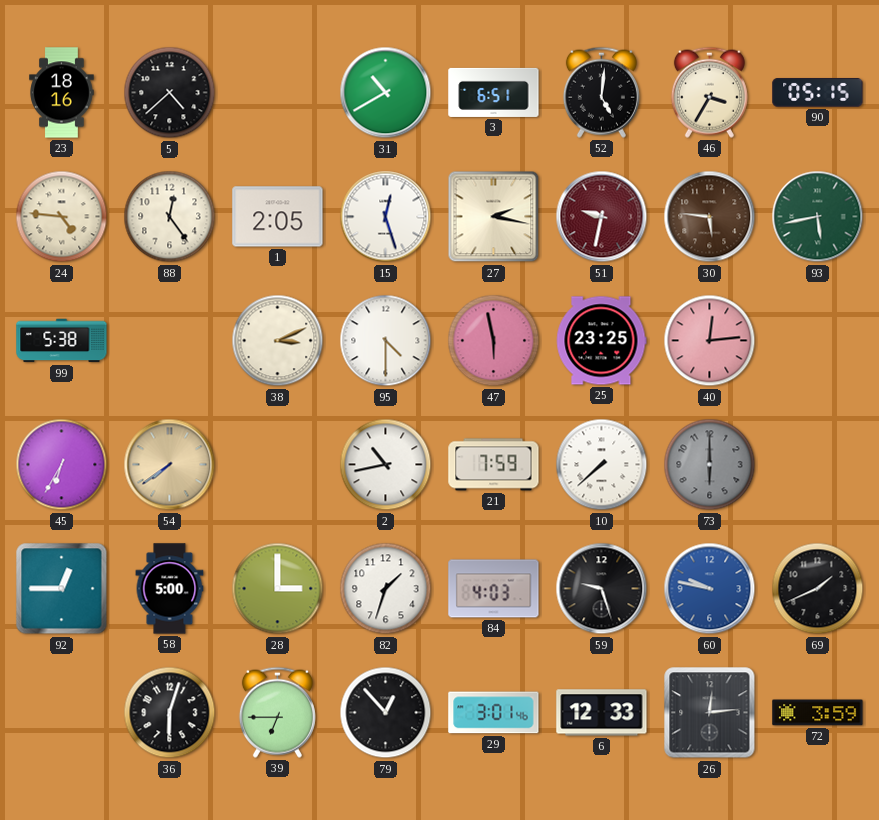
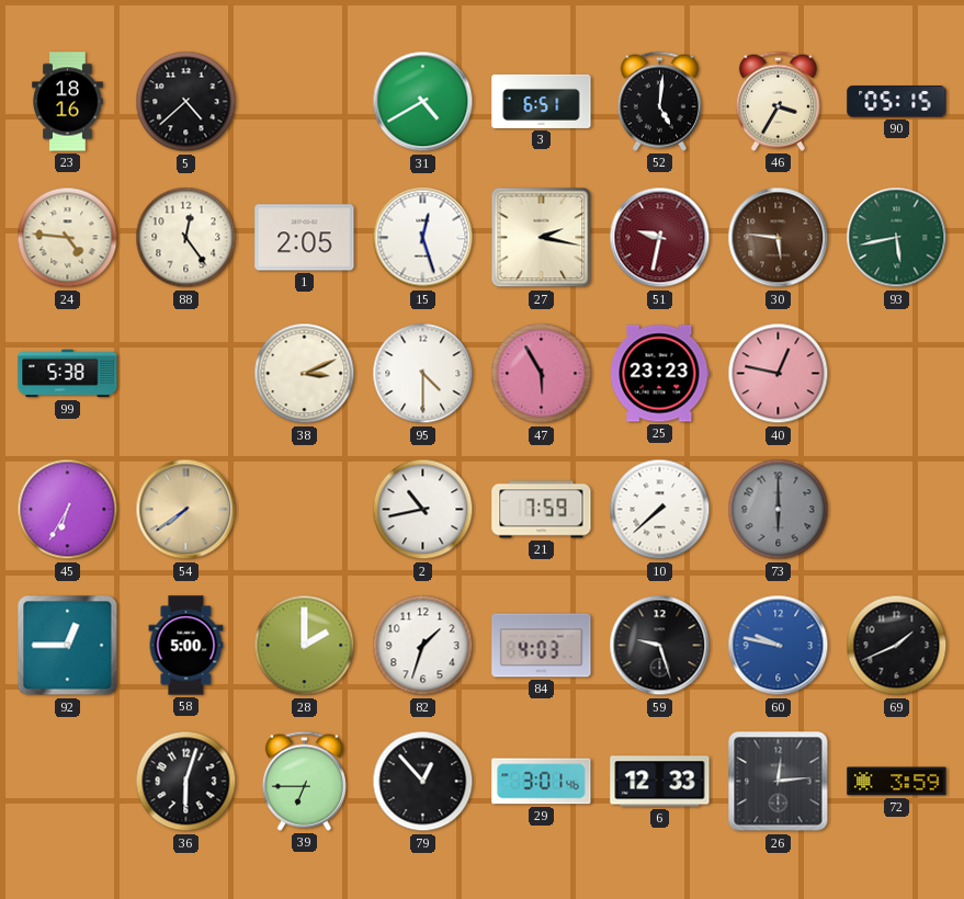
31: 10:40 -> 4:40
47: 5:58 -> 5:55
25: 23:25 -> 23:23
40: 12:14 -> 12:47
28: 3:00 -> 2:00
